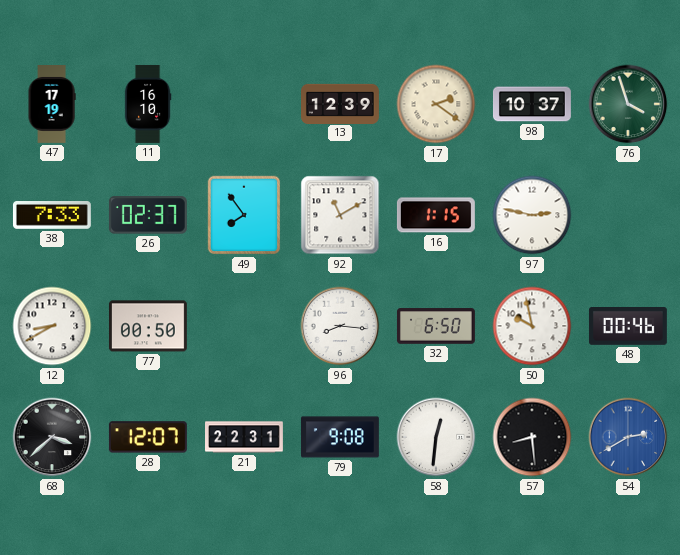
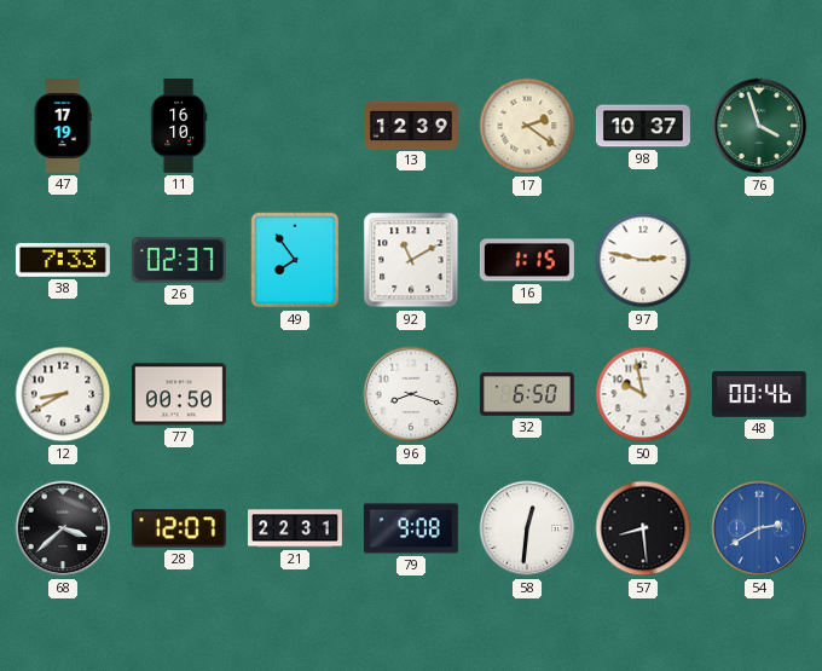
96: 8:16 -> 8:18
